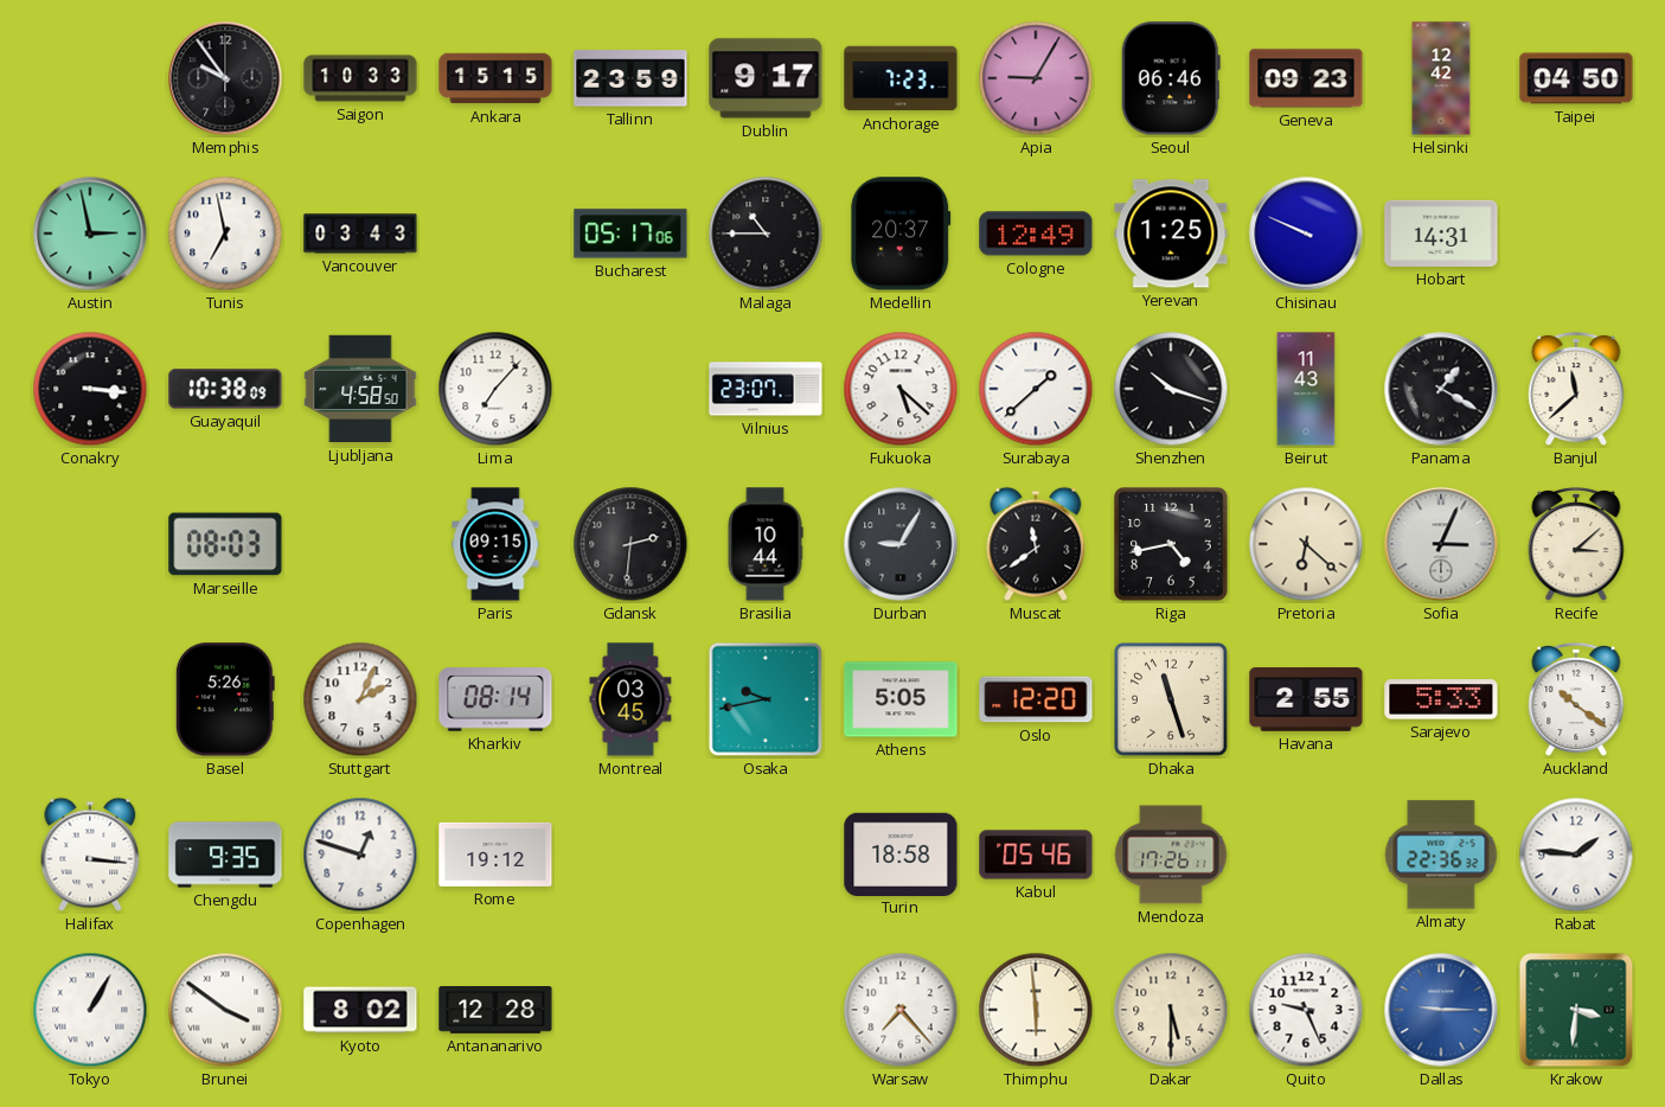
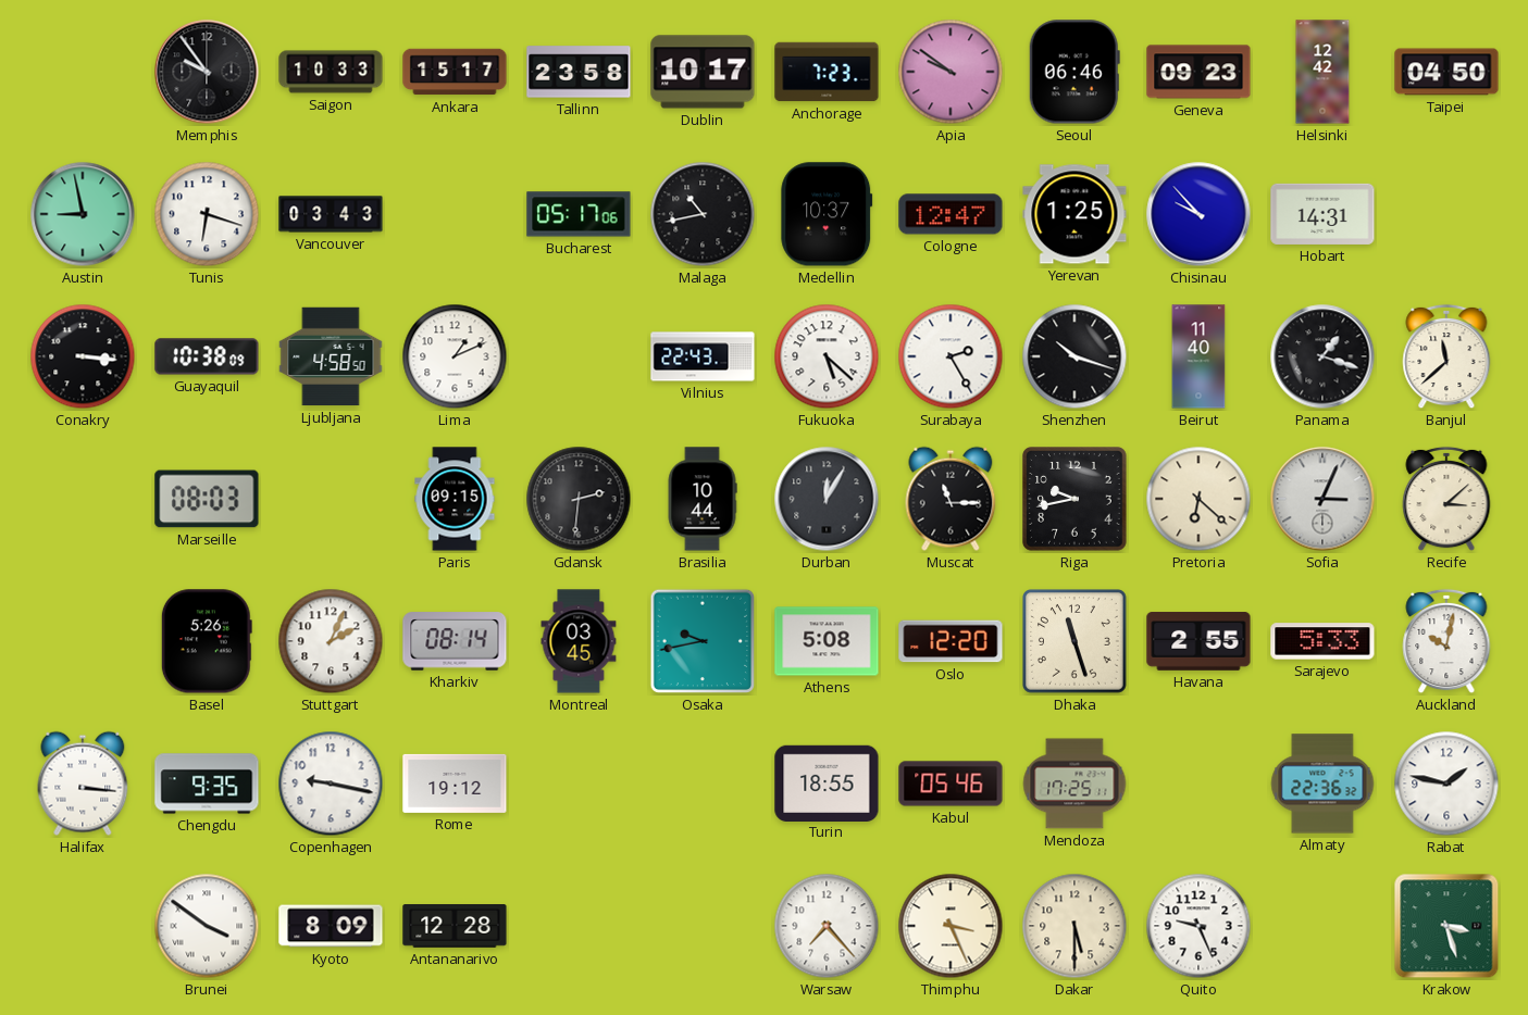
Ankara: 15:15 -> 15:17
Tallinn: 23:59 -> 23:58
Dublin: 9:17 -> 10:17
Apia: 9:05 -> 9:51
Austin: 2:58 -> 8:58
Tunis: 6:58 -> 6:18
Malaga: 10:45 -> 10:43
Medellin: 20:37 -> 10:37
Cologne: 12:49 -> 12:47
Chisinau: 9:49 -> 9:53
Lima: 7:07 -> 1:11
Vilnius: 23:07 -> 22:43
Surabaya: 1:38 -> 2:25
Beirut: 11:43 -> 11:40
Panama: 1:20 -> 1:18
Durban: 9:05 -> 12:05
Muscat: 11:39 -> 11:15
Riga: 4:43 -> 9:43
Athens: 5:05 -> 5:08
Auckland: 10:21 -> 10:02
Copenhagen: 12:48 -> 9:17
Turin: 18:58 -> 18:55
Mendoza: 17:26 -> 17:25
Rabat: 1:46 -> 1:47
Tokyo: 1:05 -> none
Kyoto: 8:02 -> 8:09
Thimphu: 5:59 -> 3:26
Dallas: 9:15 -> none
Krakow: 3:31 -> 3:27
